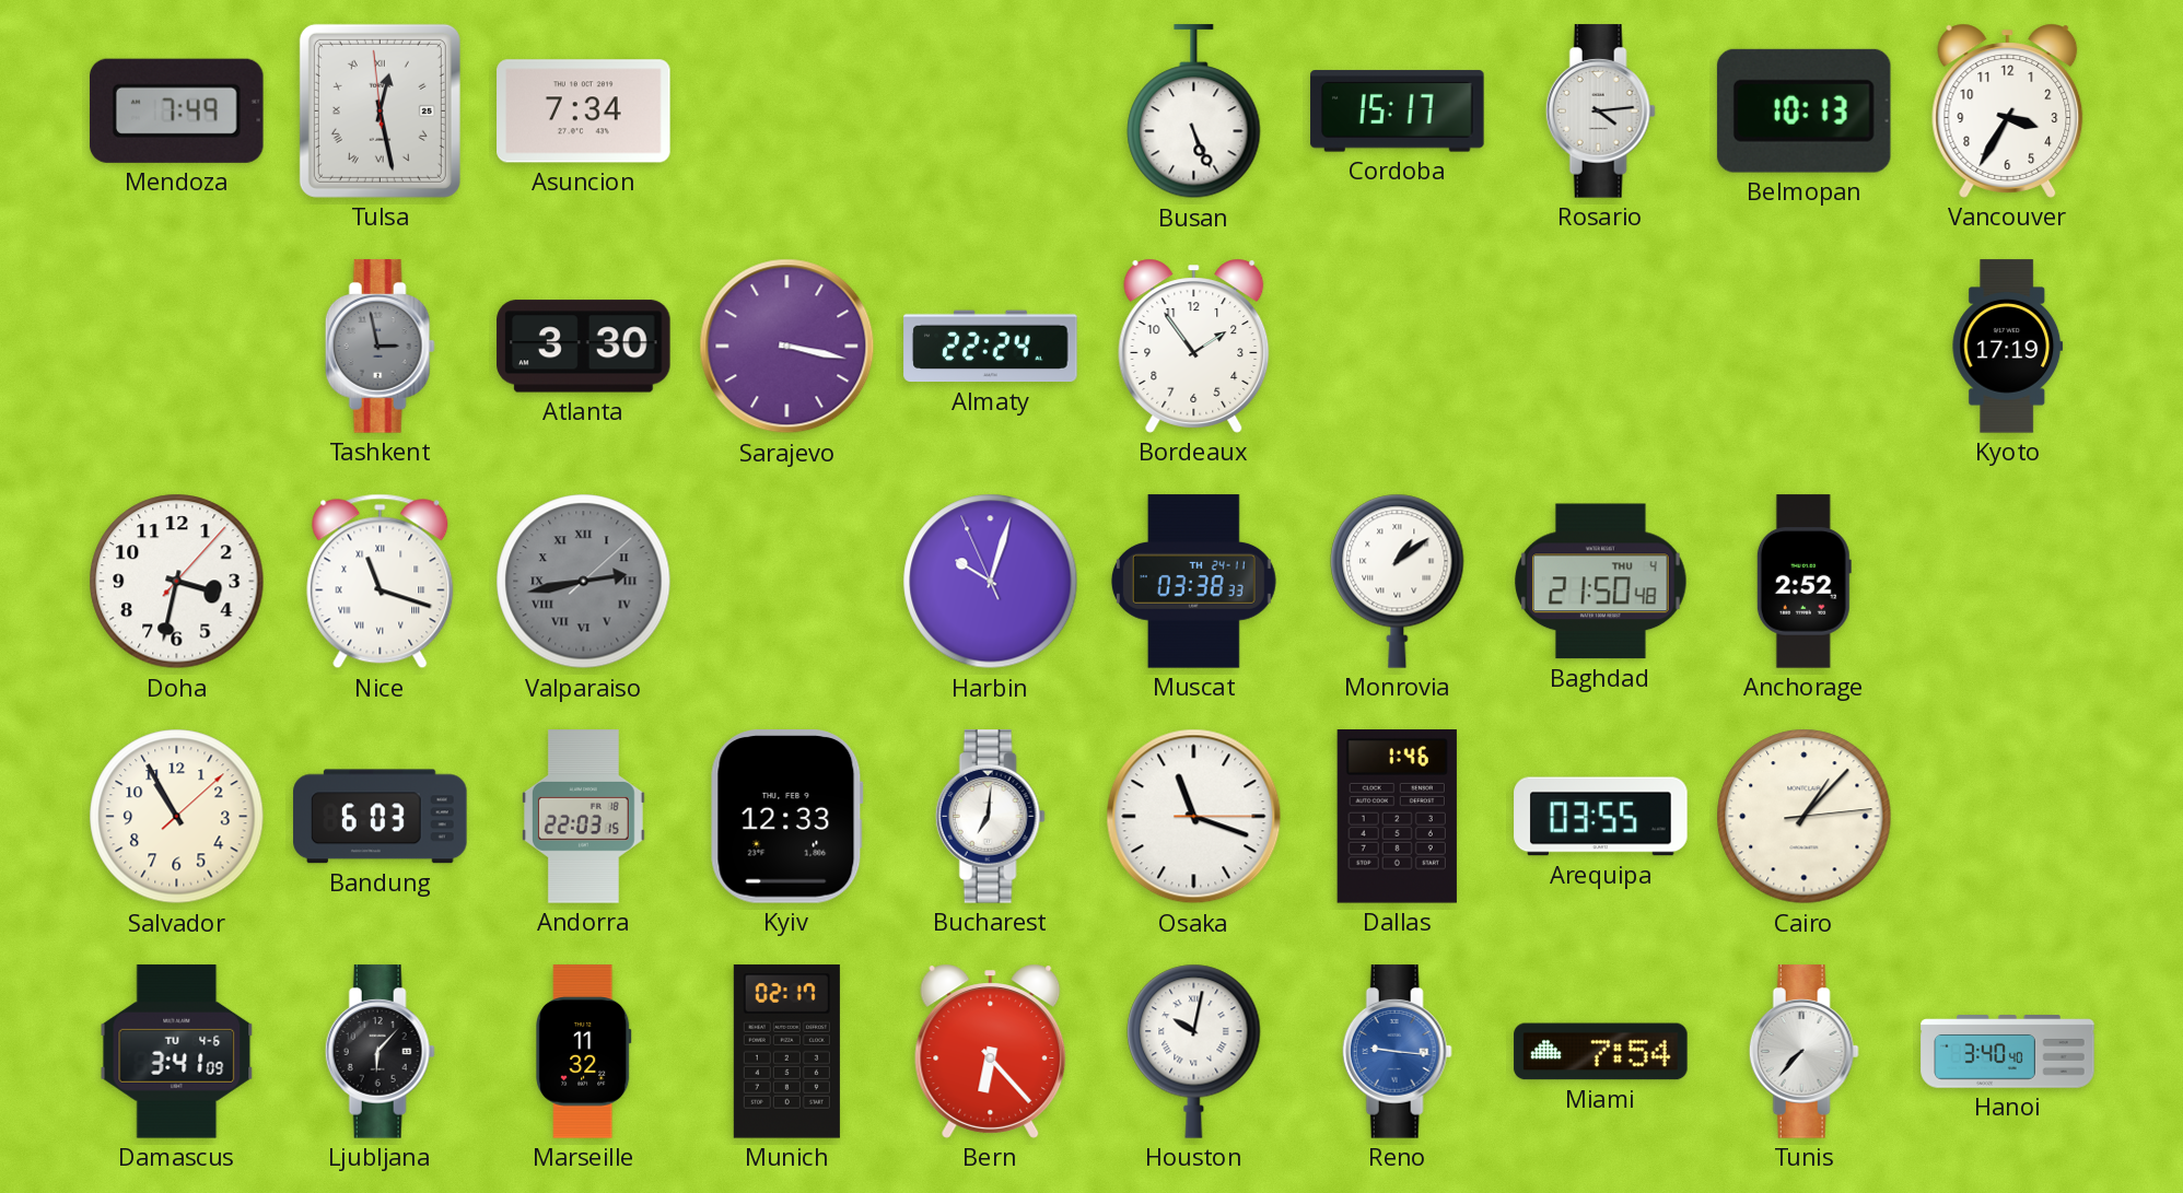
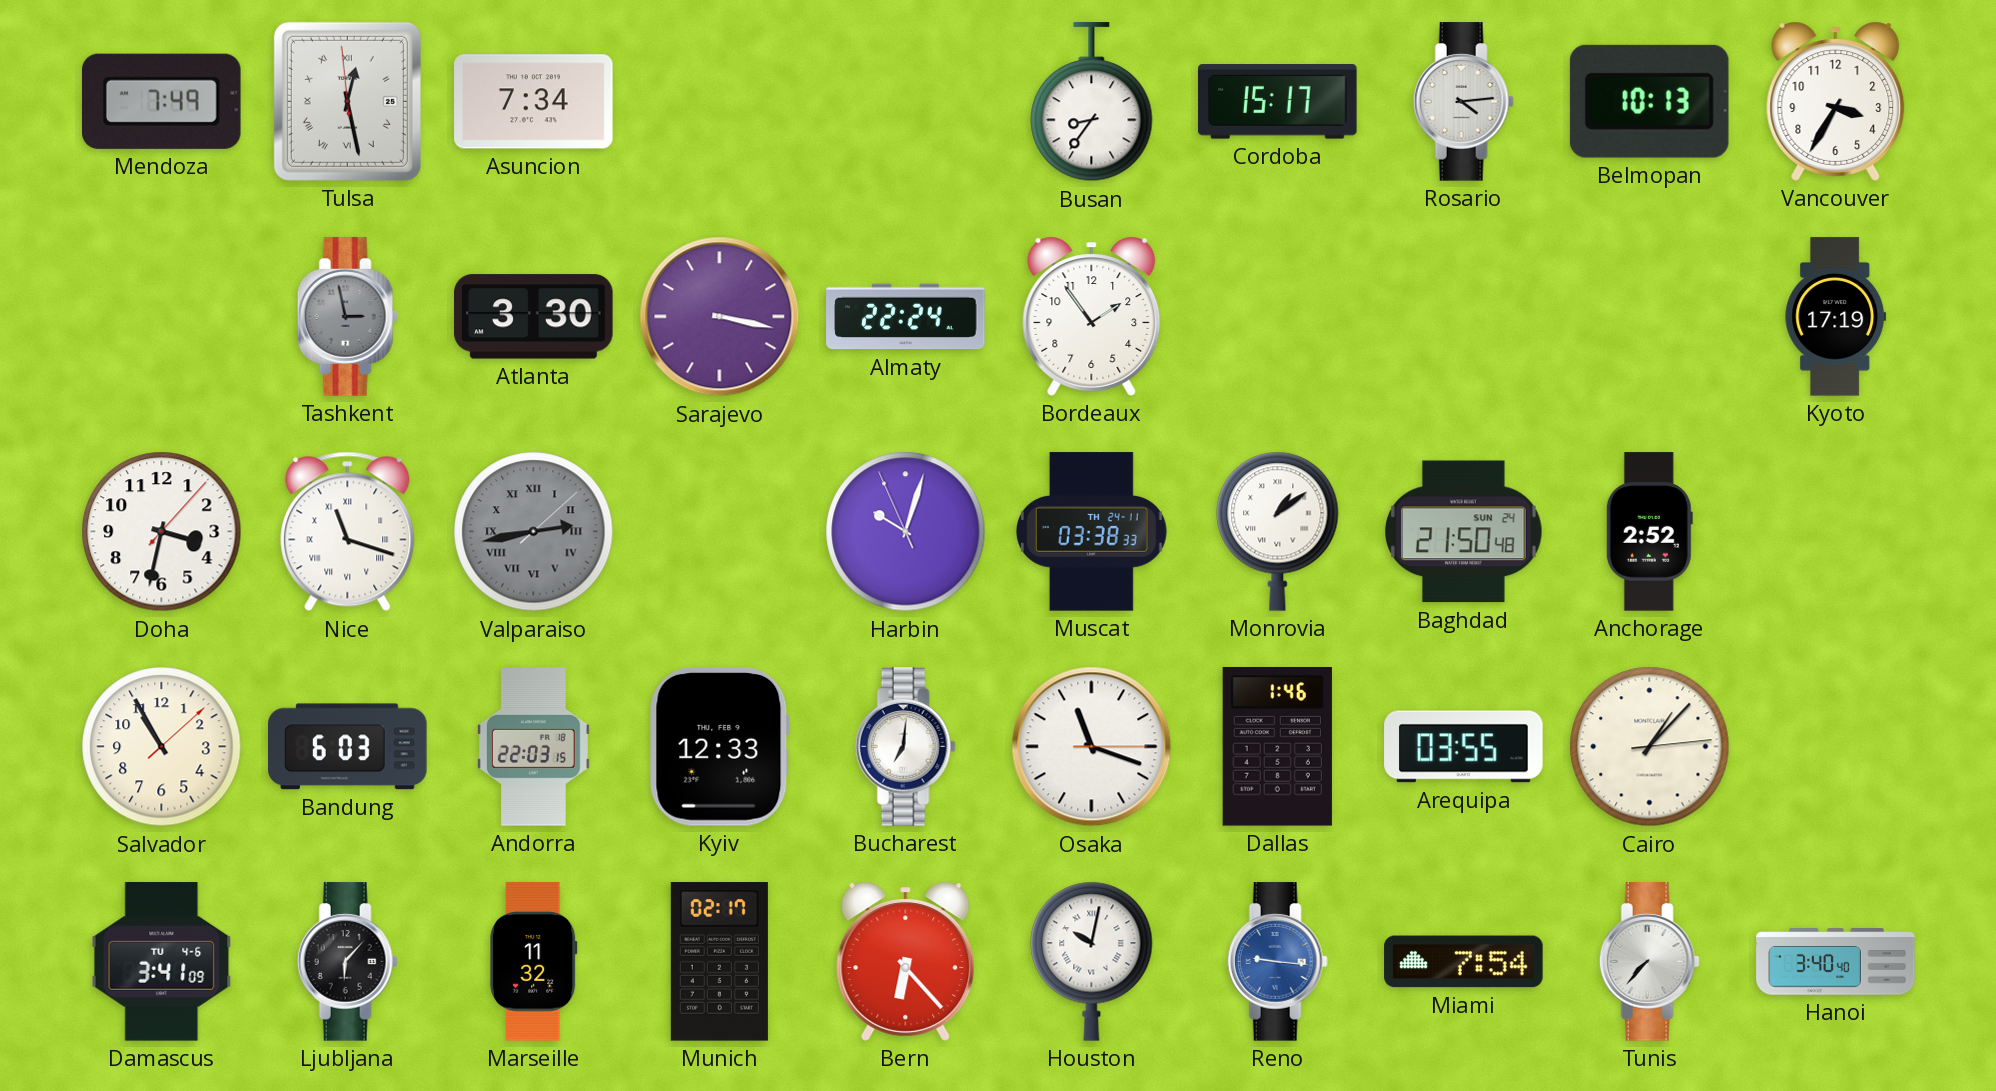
Busan: 5:26 -> 8:36
Baghdad date: THU 4 -> SUN 24
